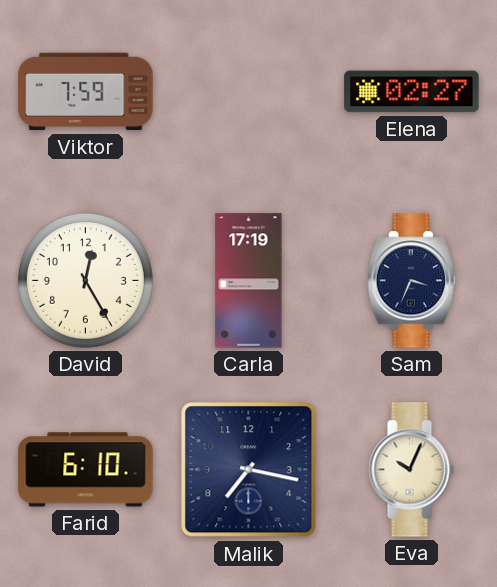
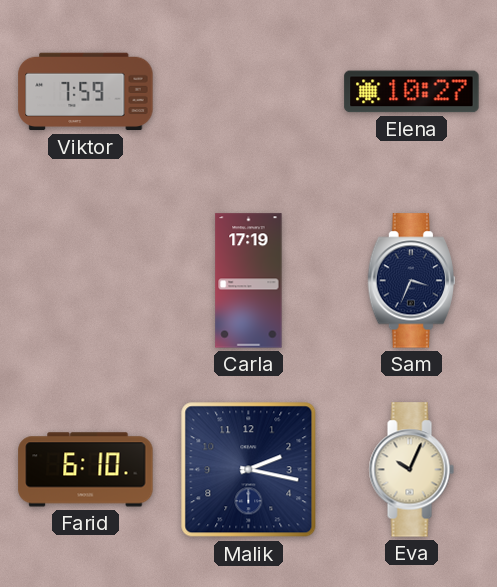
Elena: 02:27 -> 10:27
David: 12:25 -> none
Malik: 7:17 -> 2:17
